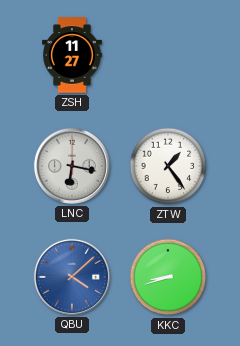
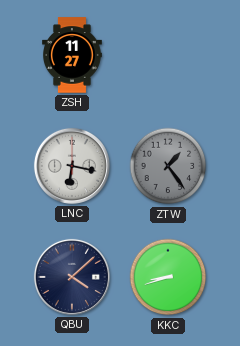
ZTW dial: white -> grey
QBU dial: blue -> navy
